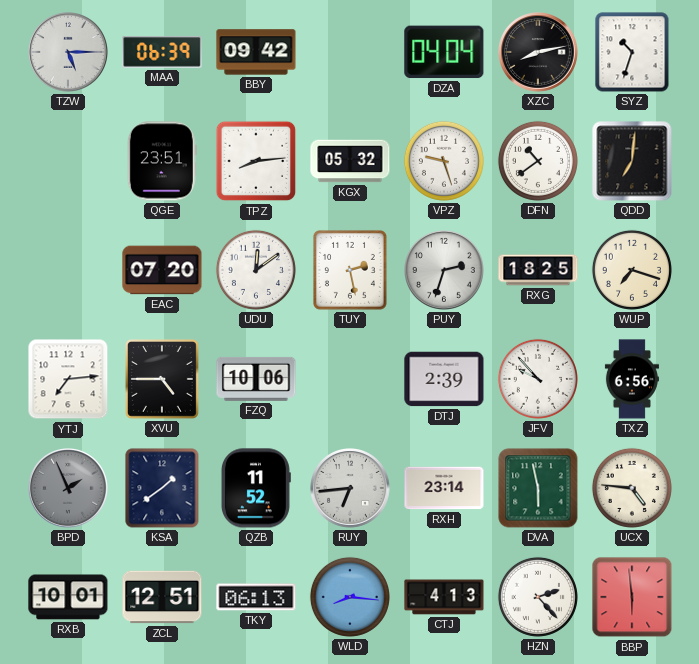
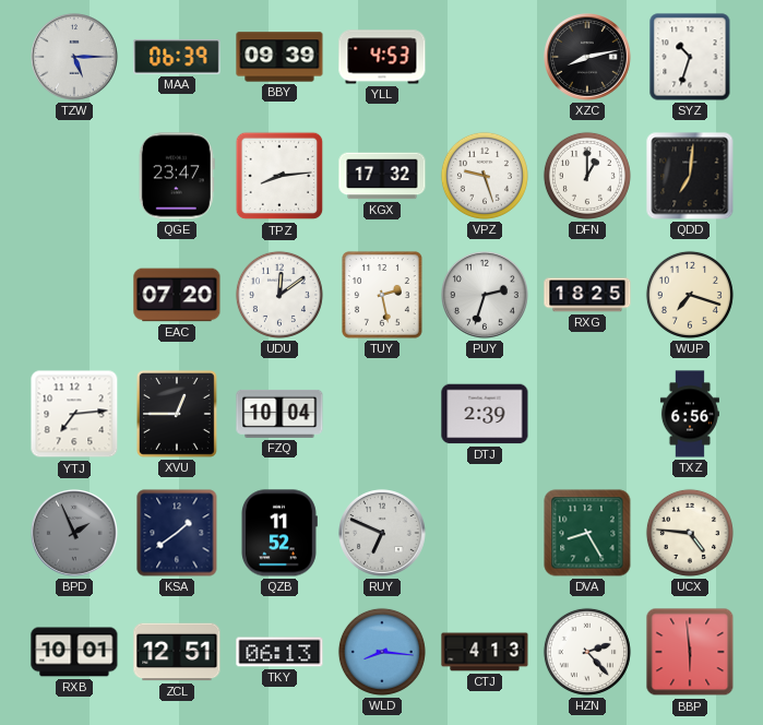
BBY: 09:42 -> 09:39
YLL: none -> 4:53
DZA: 04:04 -> none
QGE: 23:51 -> 23:47
KGX: 05:32 -> 17:32
DFN: 10:39 -> 1:00
XVU: 4:45 -> 12:45
FZQ: 10:06 -> 10:04
JFV: 9:53 -> none
RUY: 6:44 -> 6:49
RXH: 23:14 -> none
DVA: 5:58 -> 8:25
